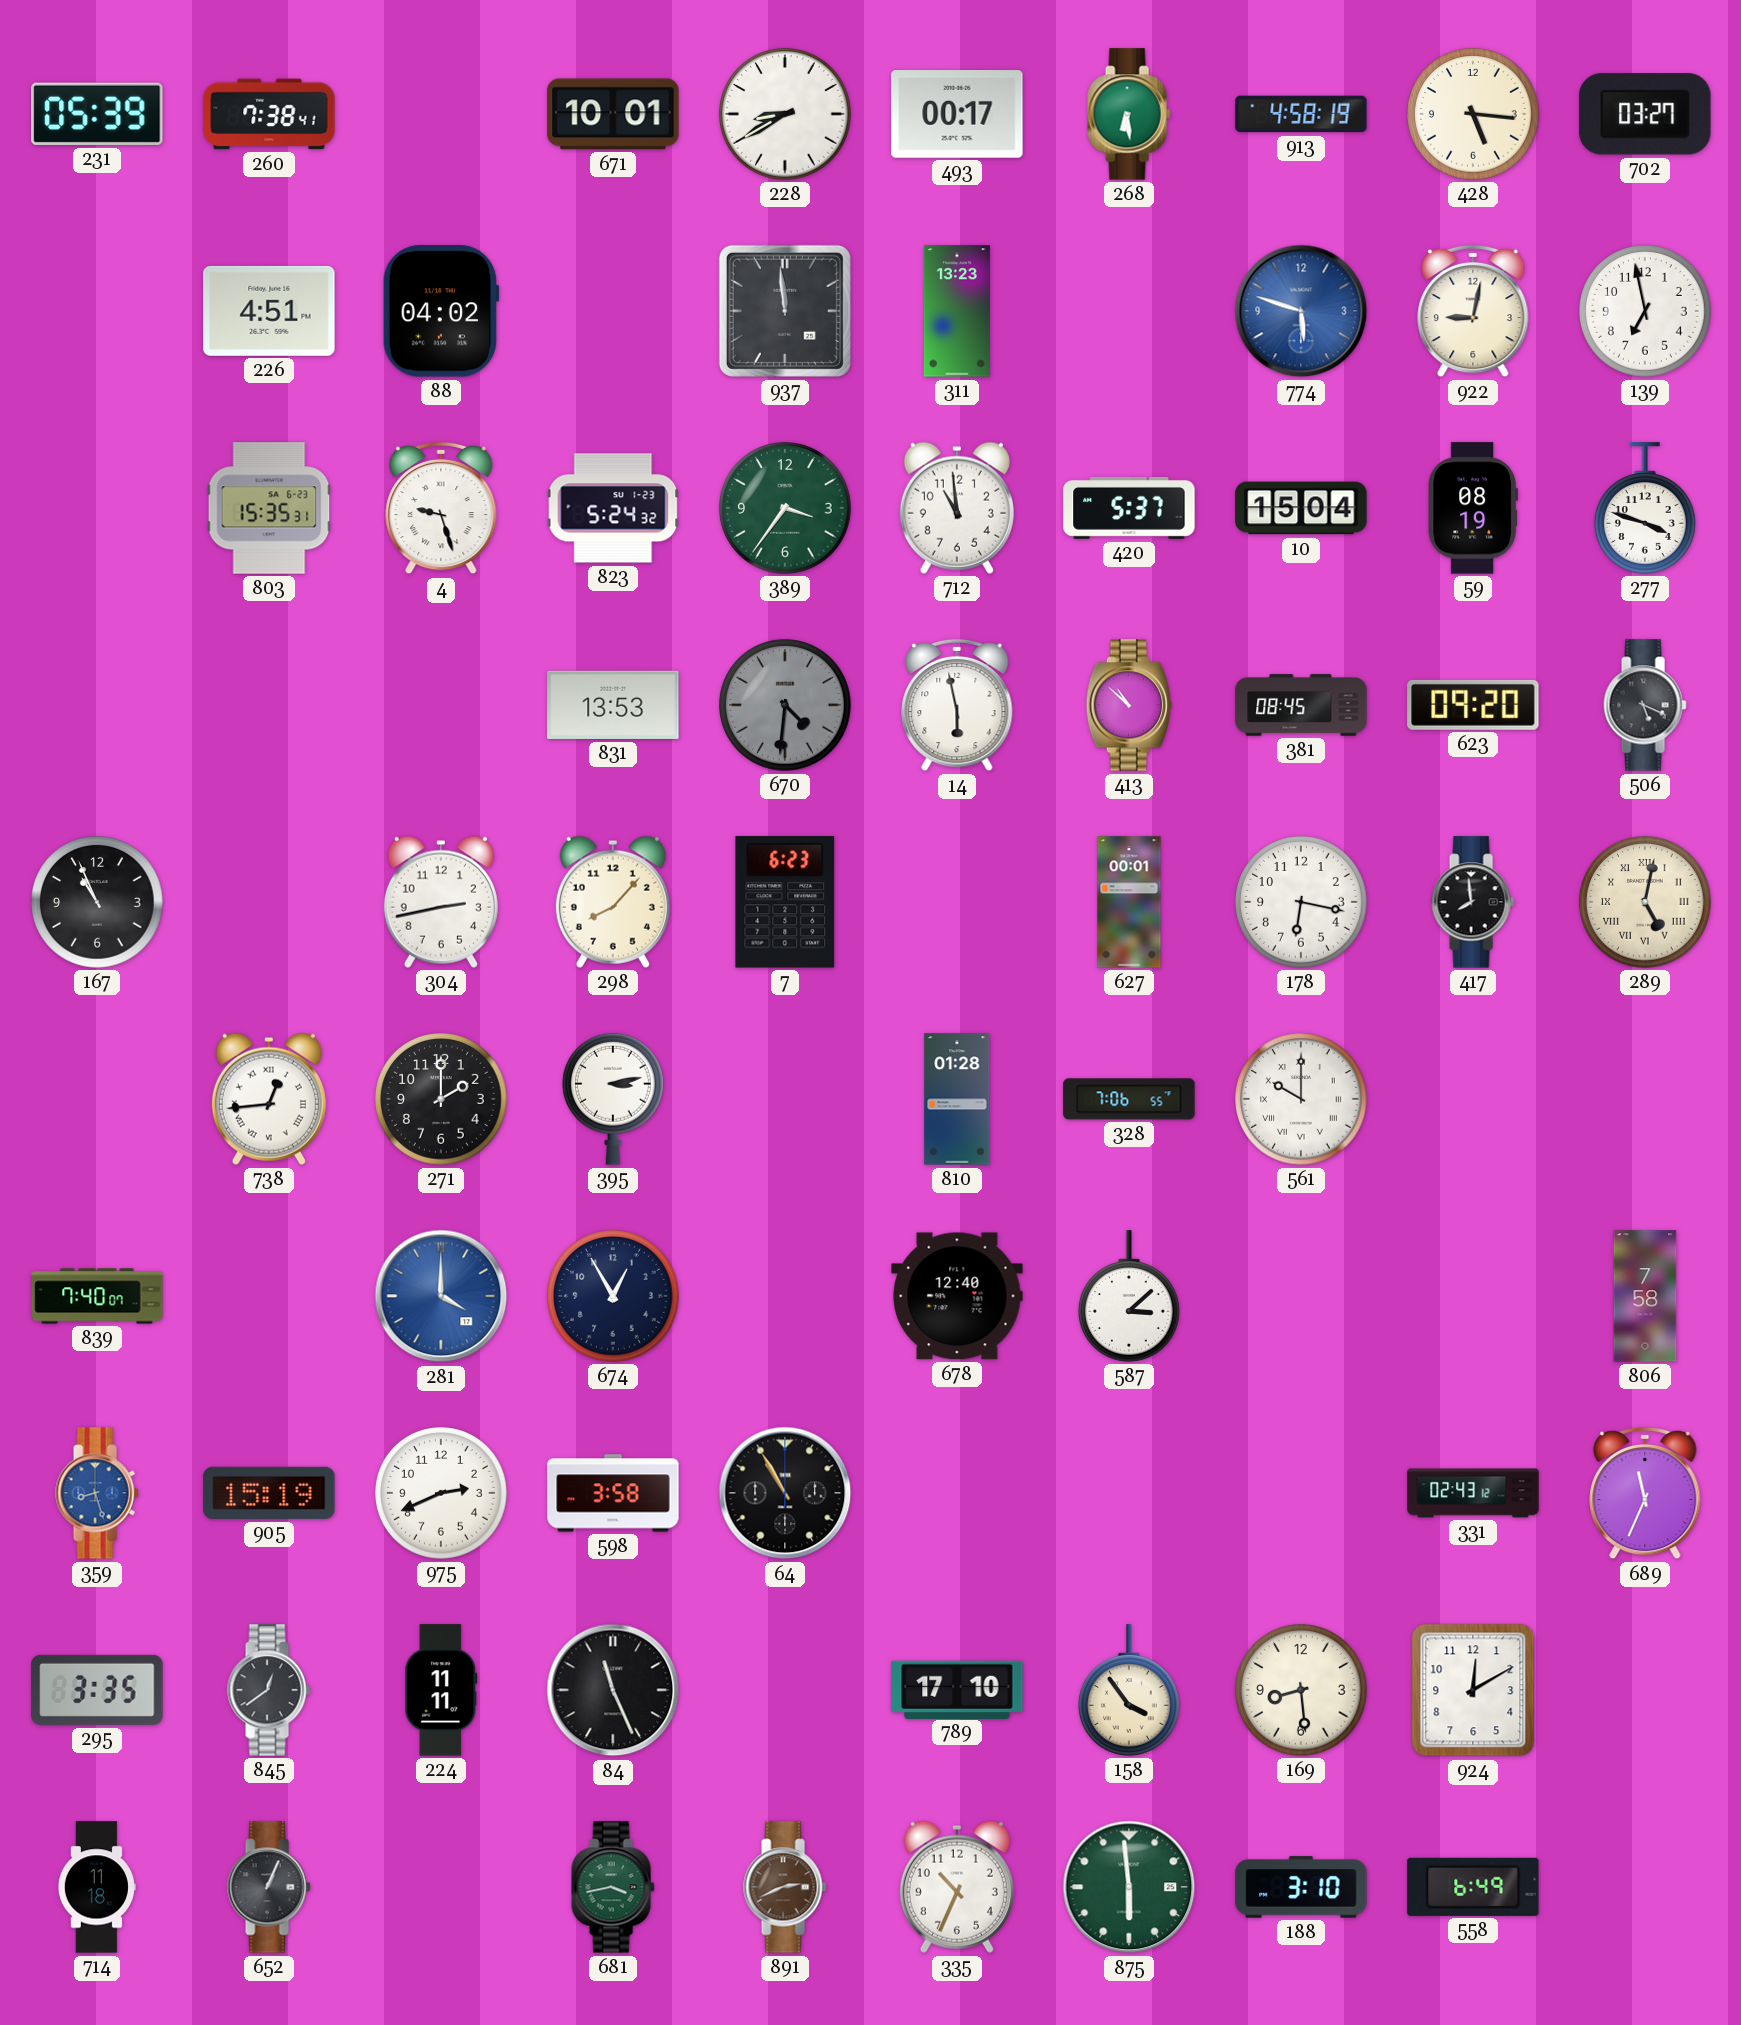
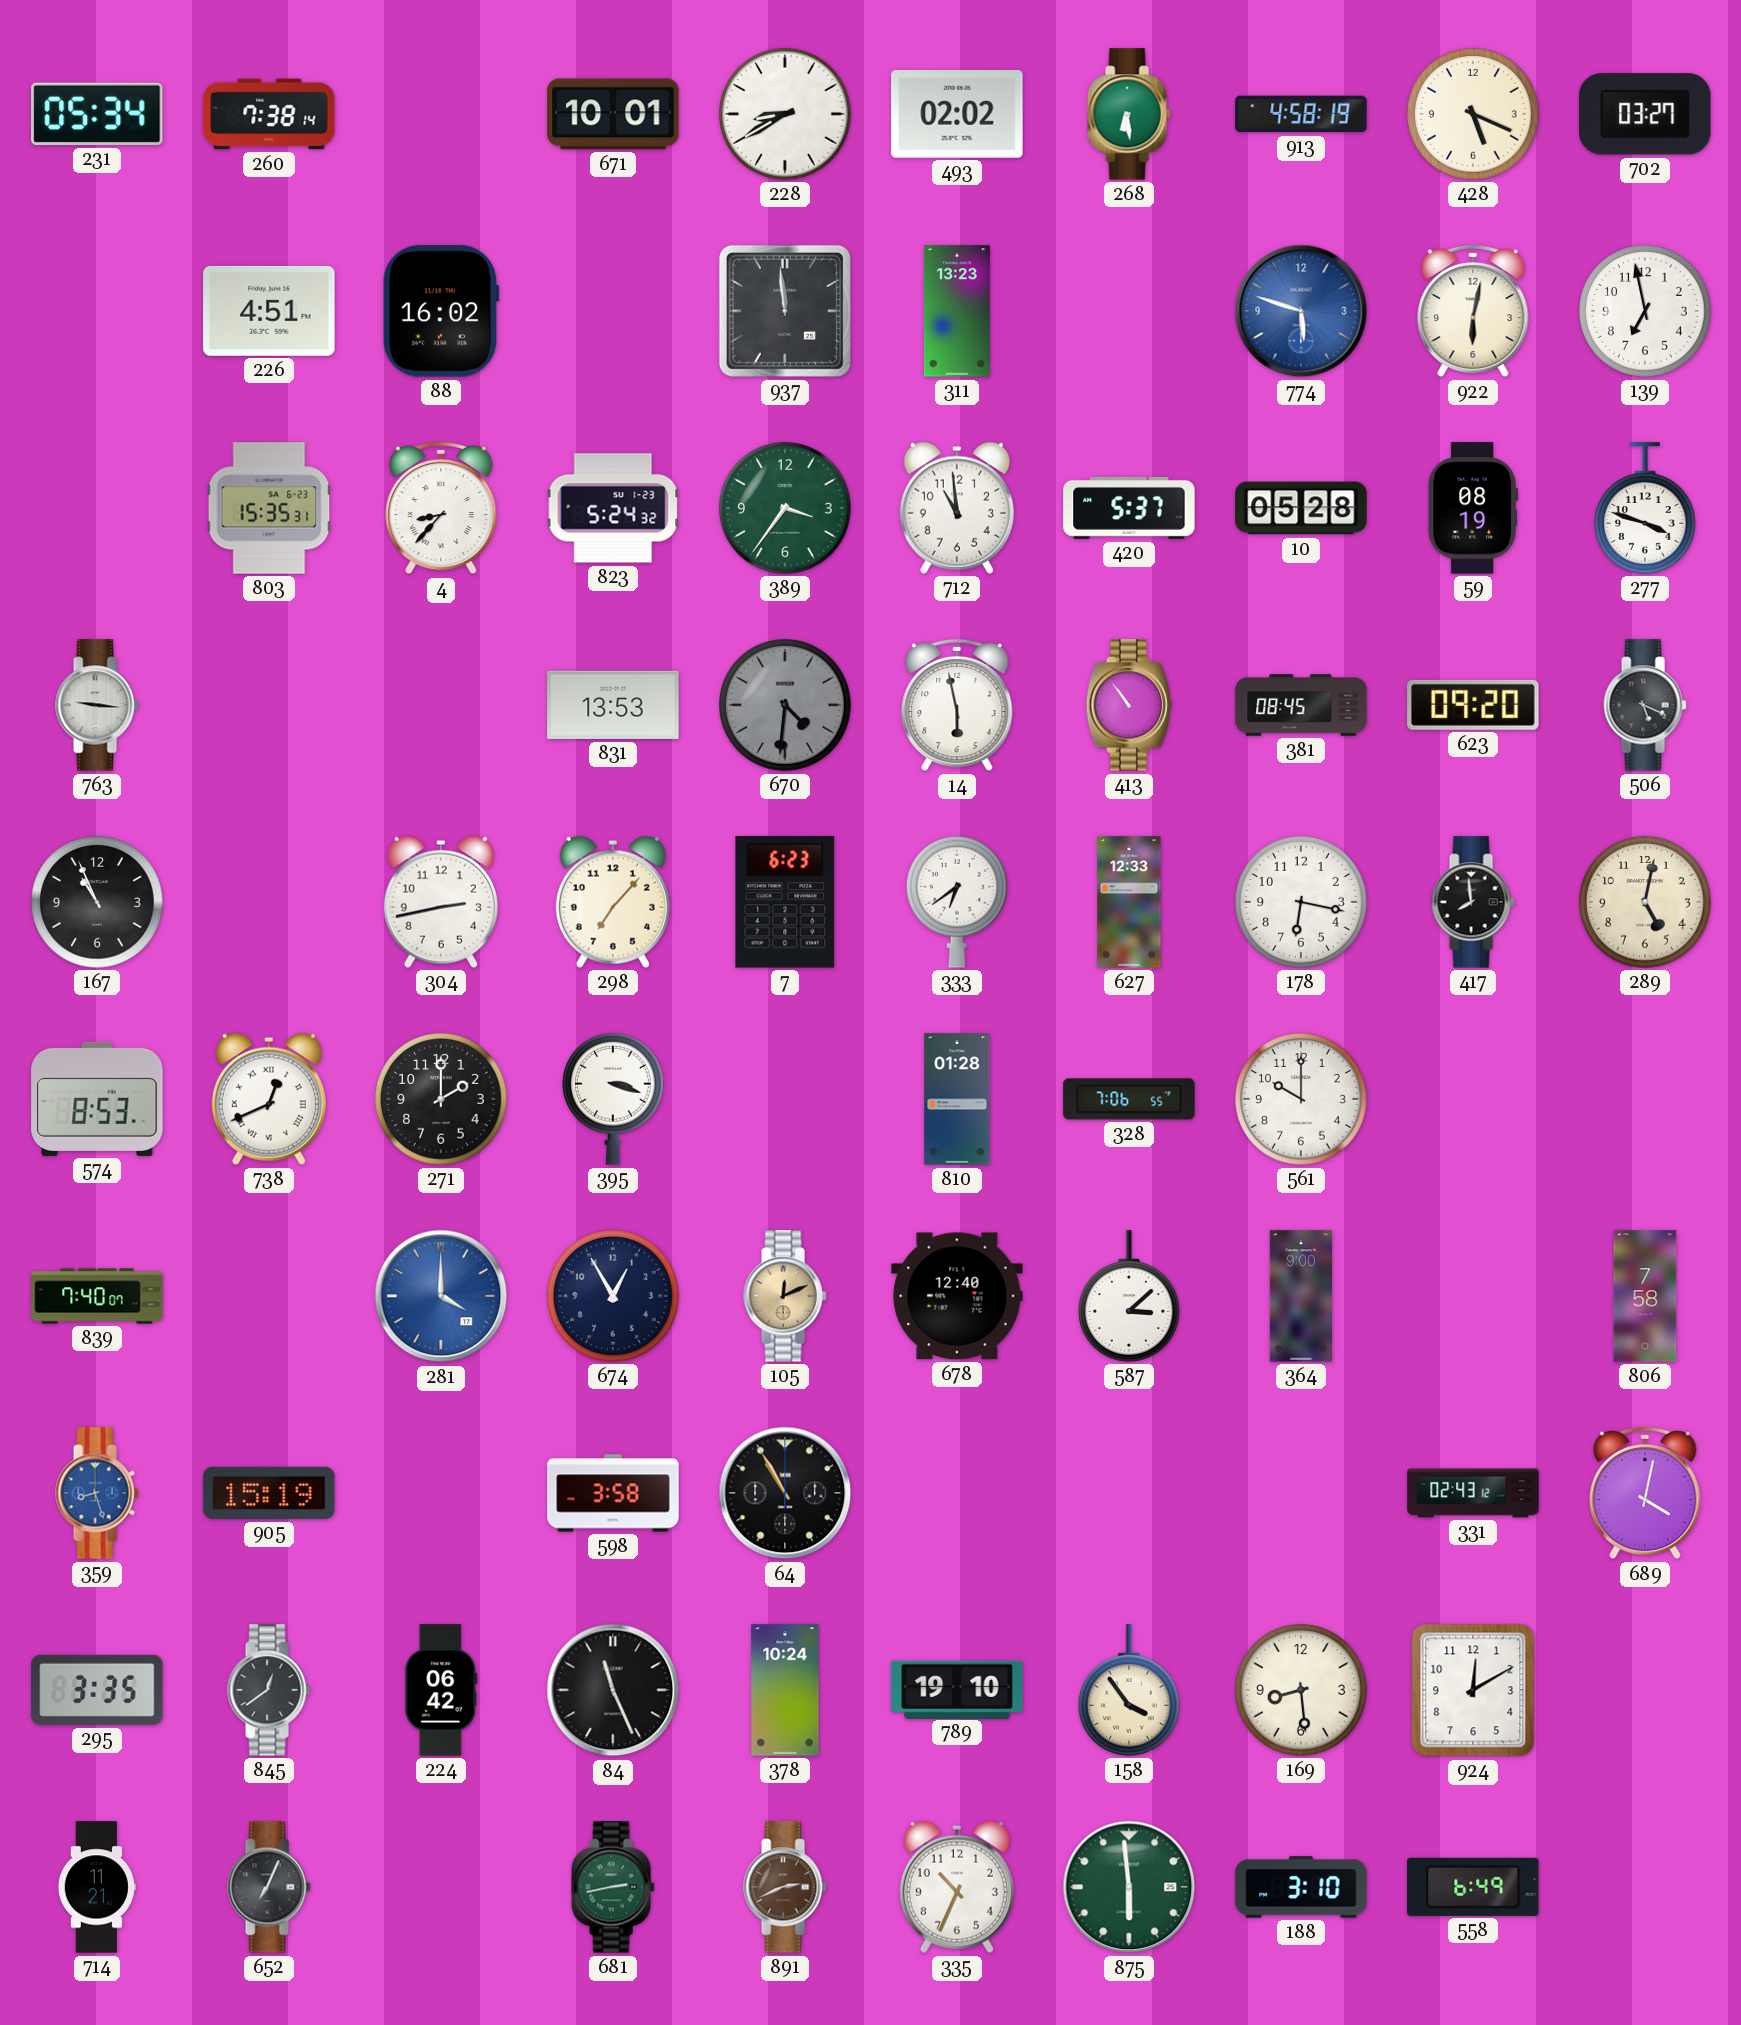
231: 05:39 -> 05:34
260: 7:38:41 -> 7:38:14
493: 00:17 -> 02:02
428: 5:16 -> 5:19
88: 04:02 -> 16:02
922: 9:02 -> 6:02
4: 9:27 -> 8:37
10: 15:04 -> 05:28
763: none -> 9:16
413: 10:52 -> 10:54
298: 8:07 -> 7:07
333: none -> 6:39
627: 00:01 -> 12:33
289 numerals: Roman -> Arabic
574: none -> 8:53
738: 12:44 -> 12:41
395: 3:13 -> 3:18
561 numerals: Roman -> Arabic
105: none -> 12:11
364: none -> 9:00
975: 2:41 -> none
689: 11:34 -> 4:02
224: 11:11 -> 06:42
378: none -> 10:24
789: 17:10 -> 19:10
714: 11:18 -> 11:21
652: 1:04 -> 7:04
681: 3:43 -> 2:43
